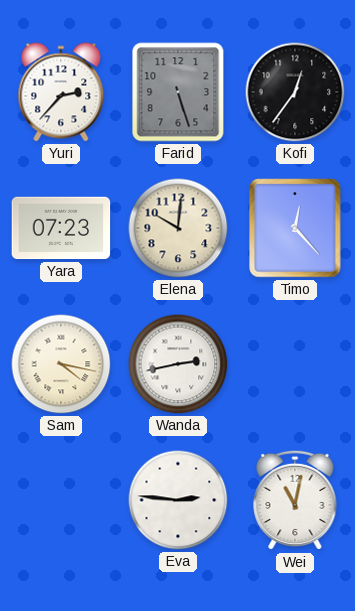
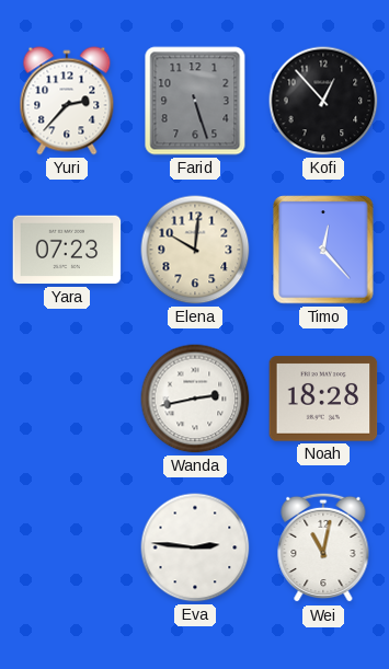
Kofi: 12:36 -> 12:53
Sam: 4:17 -> none
Noah: none -> 18:28
